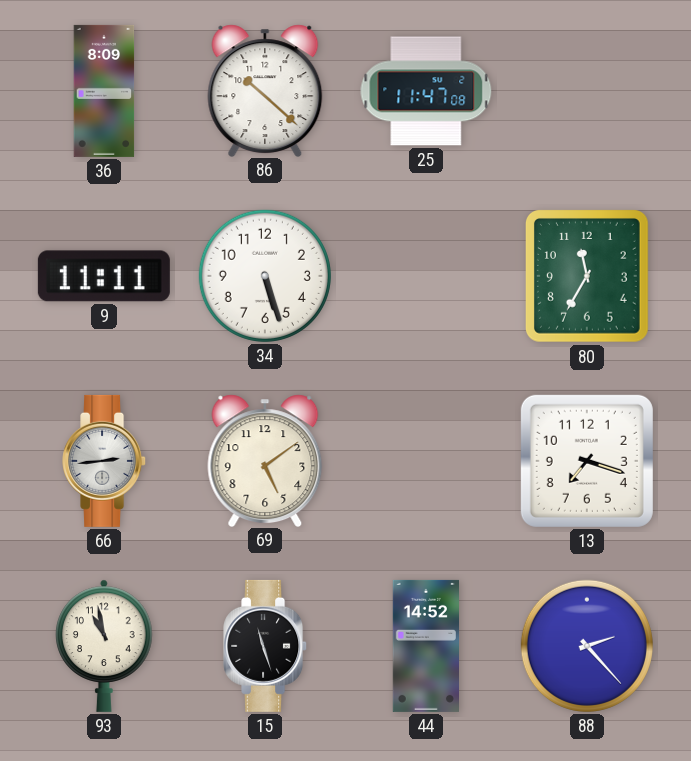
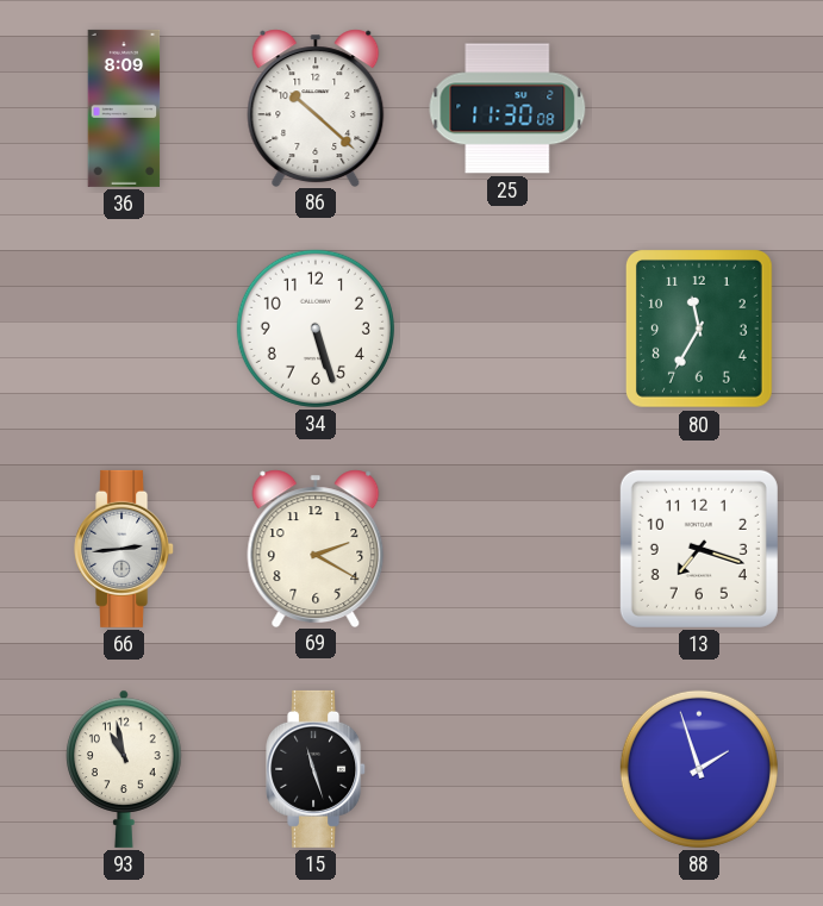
25: 11:47 -> 11:30
9: 11:11 -> none
69: 5:09 -> 2:20
44: 14:52 -> none
88: 2:23 -> 1:57
